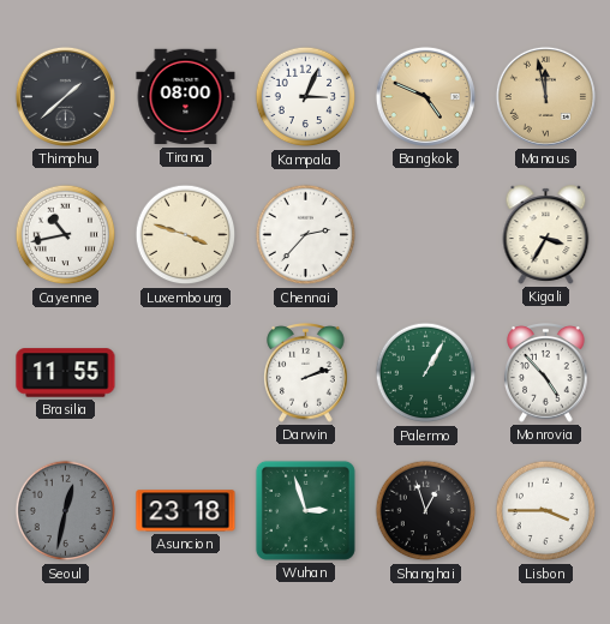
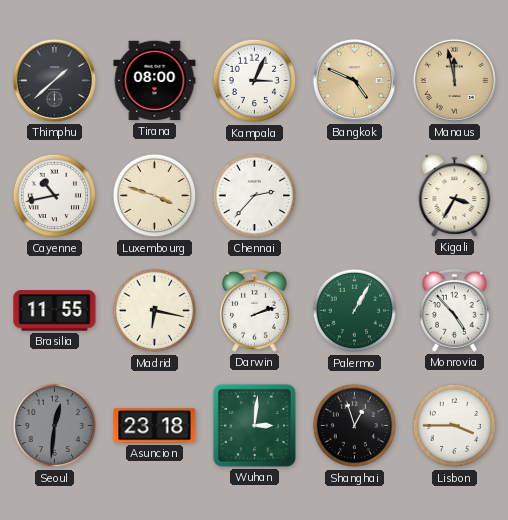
Madrid: none -> 6:17
Seoul: 12:32 -> 12:31
Wuhan: 2:57 -> 3:01
